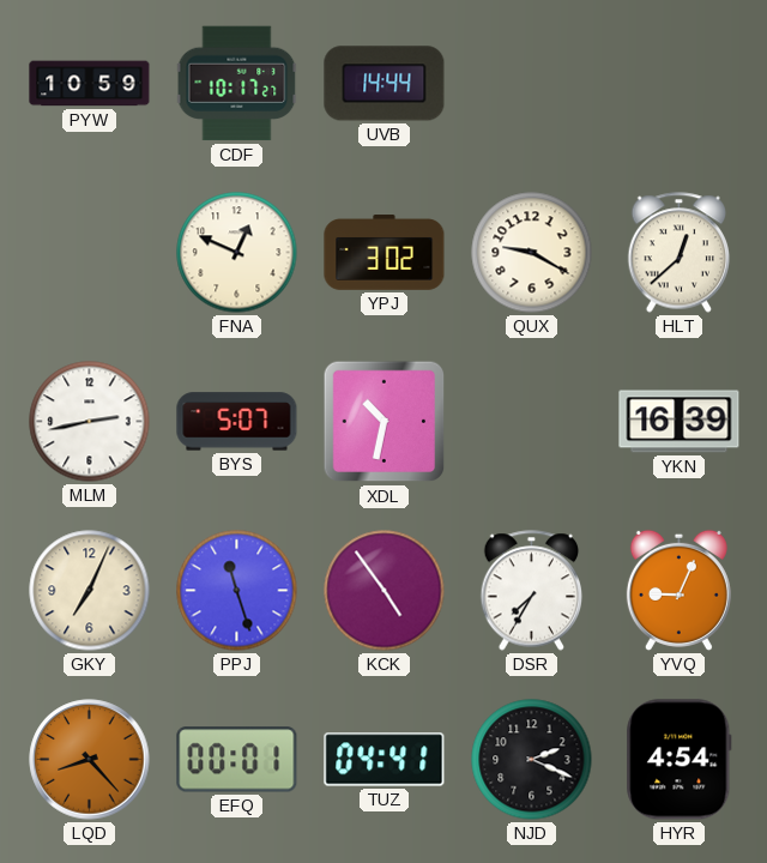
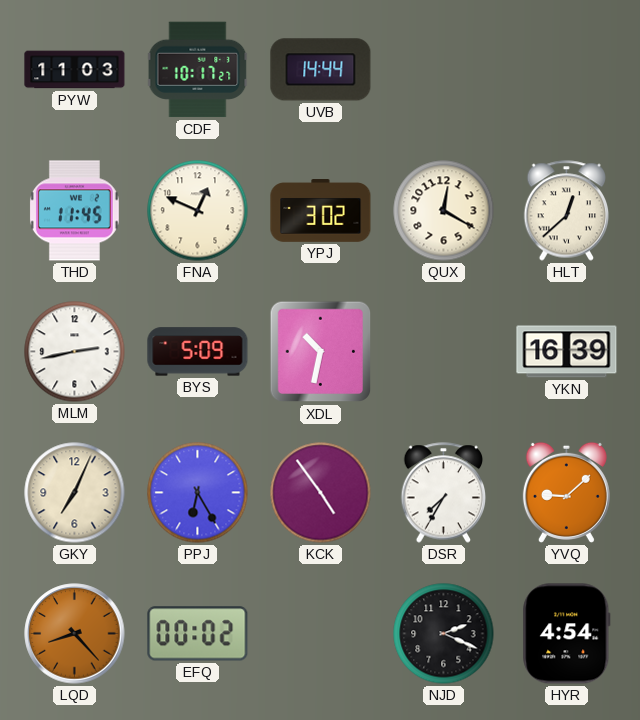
PYW: 10:59 -> 11:03
THD: none -> 11:45
QUX: 9:20 -> 12:20
BYS: 5:07 -> 5:09
PPJ: 11:27 -> 6:25
YVQ: 9:04 -> 9:08
EFQ: 00:01 -> 00:02
TUZ: 04:41 -> none
